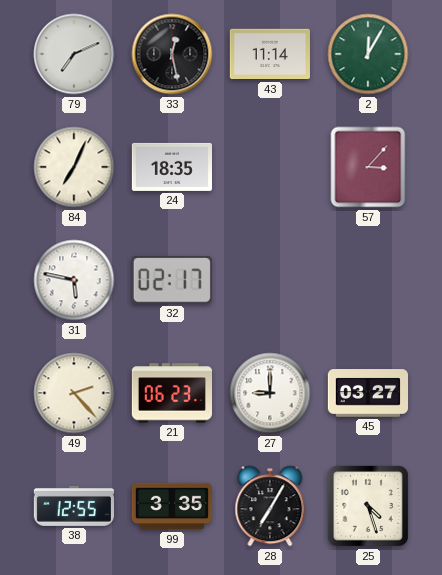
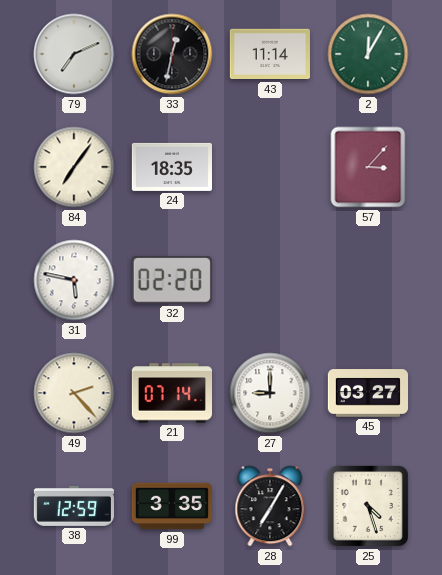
33: 12:28 -> 12:32
84: 7:04 -> 7:06
32: 02:17 -> 02:20
21: 06:23 -> 07:14
38: 12:55 -> 12:59
